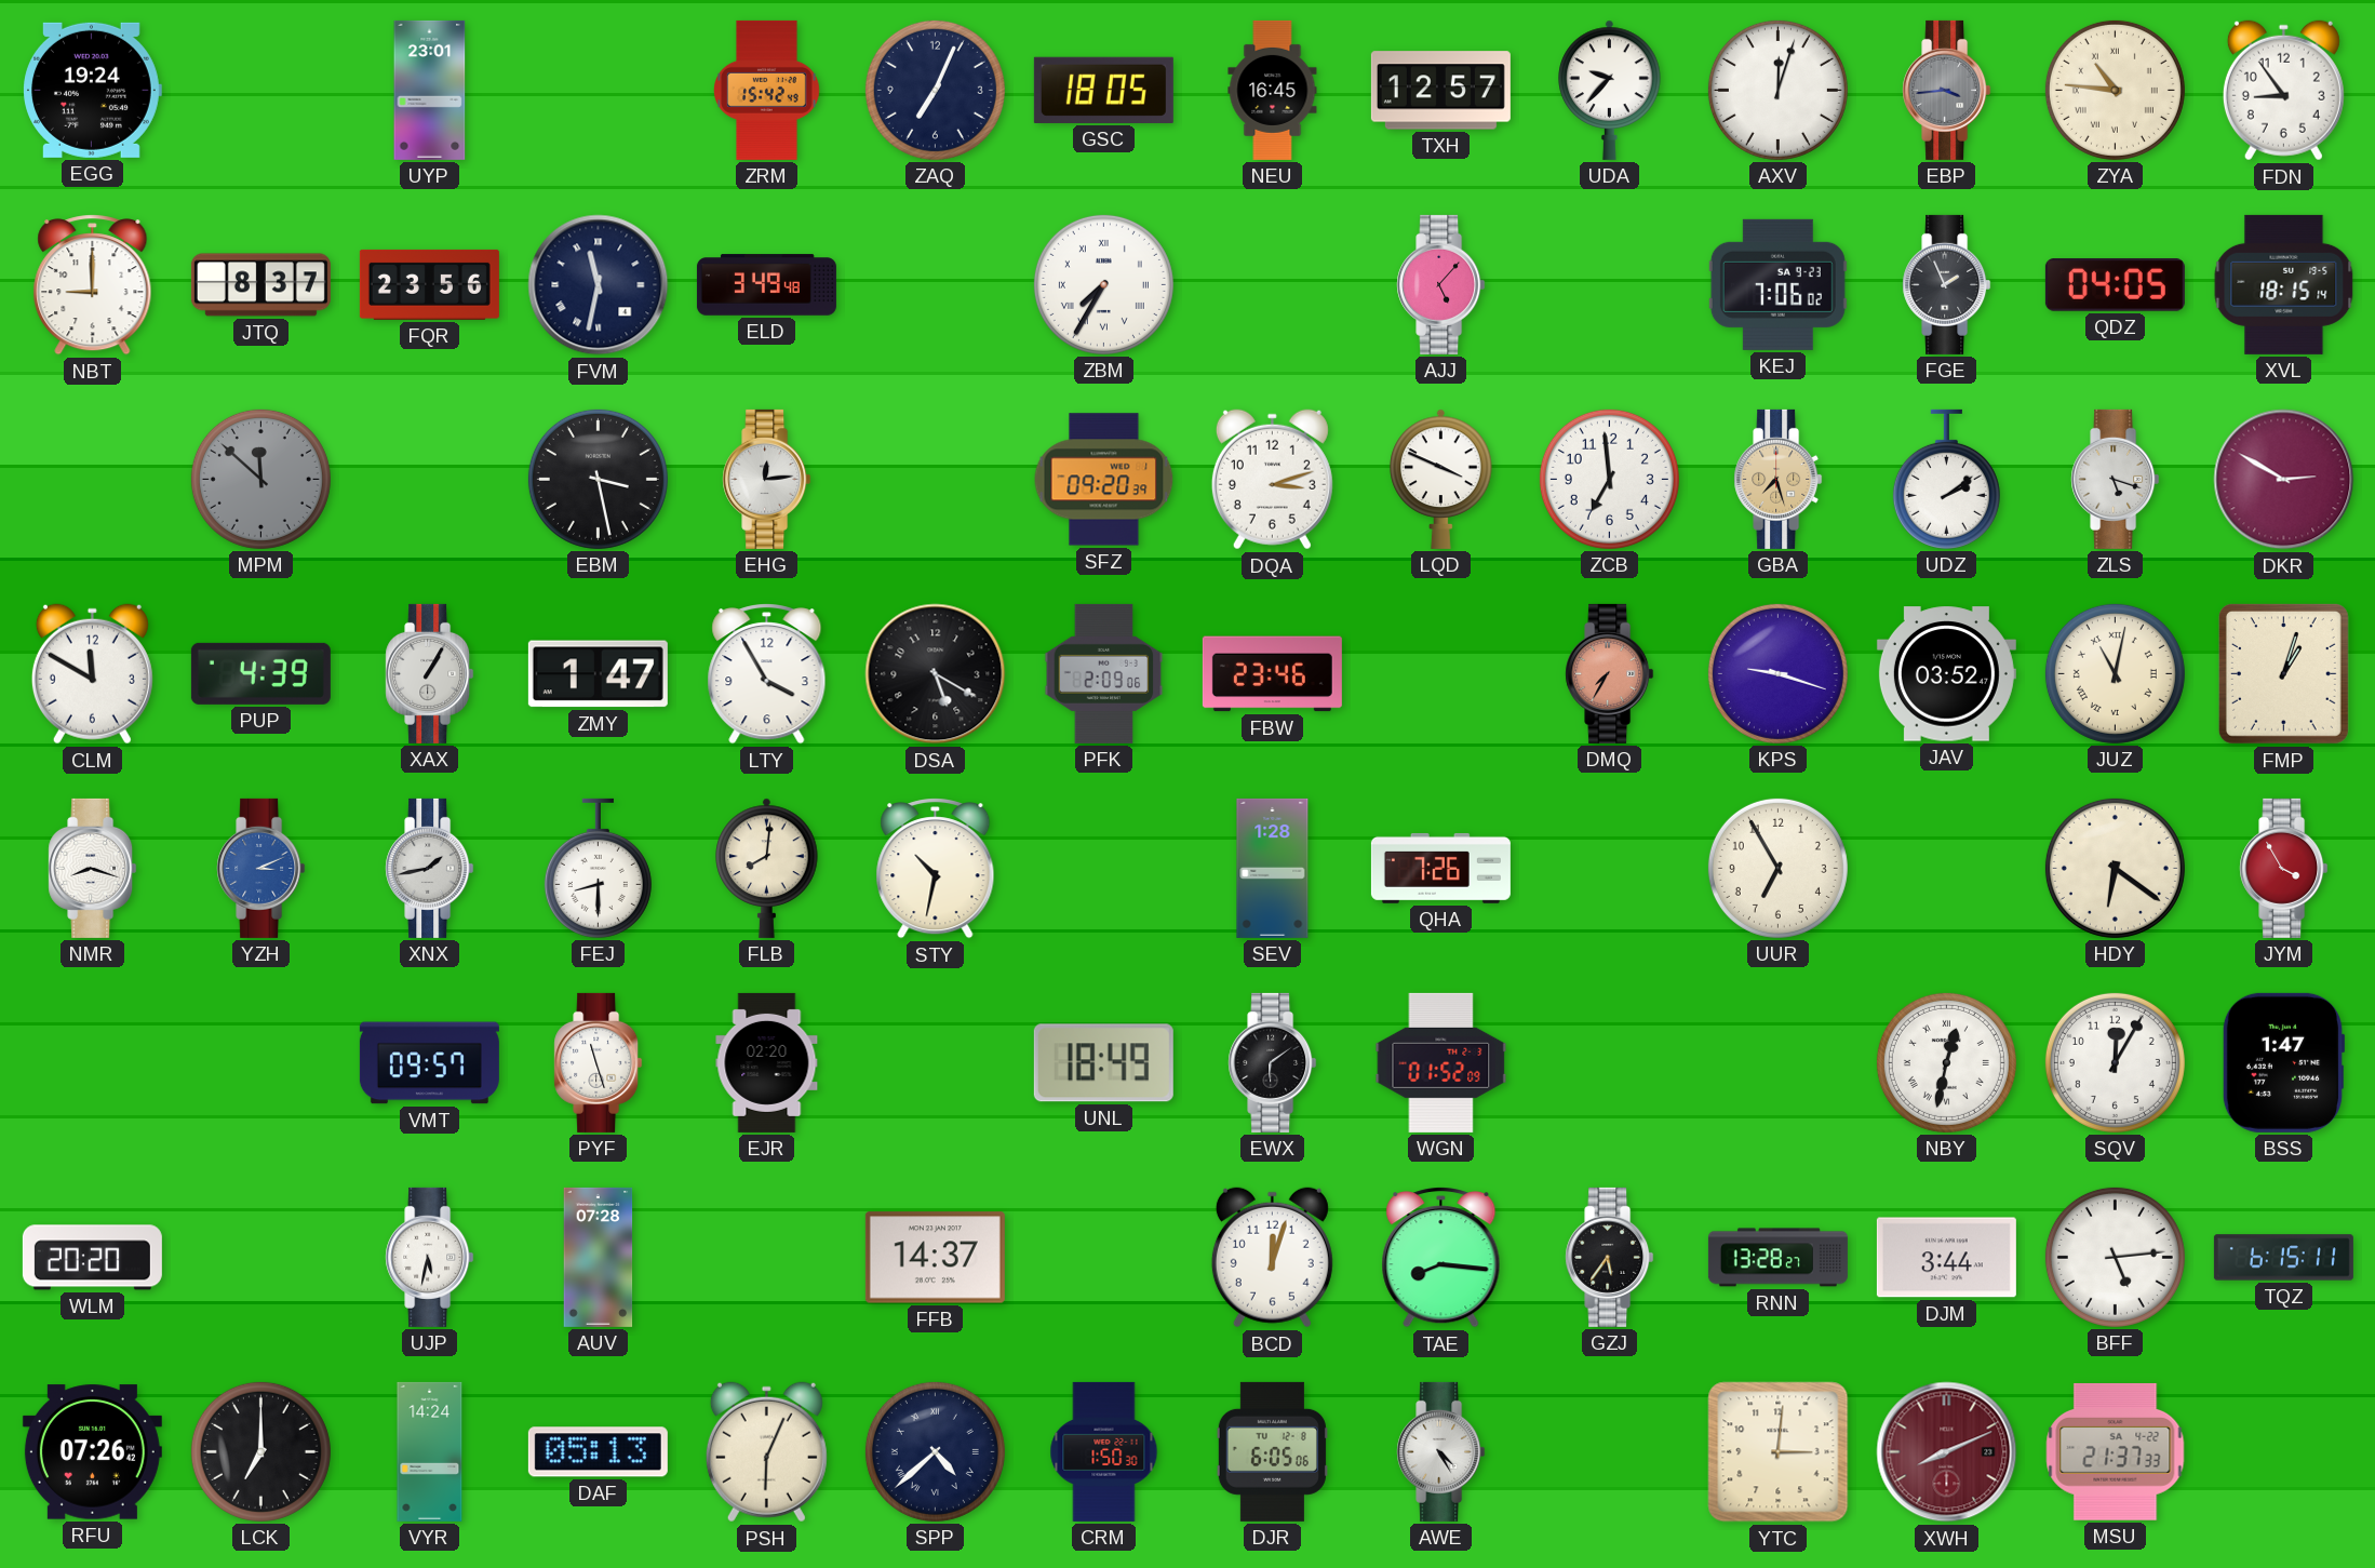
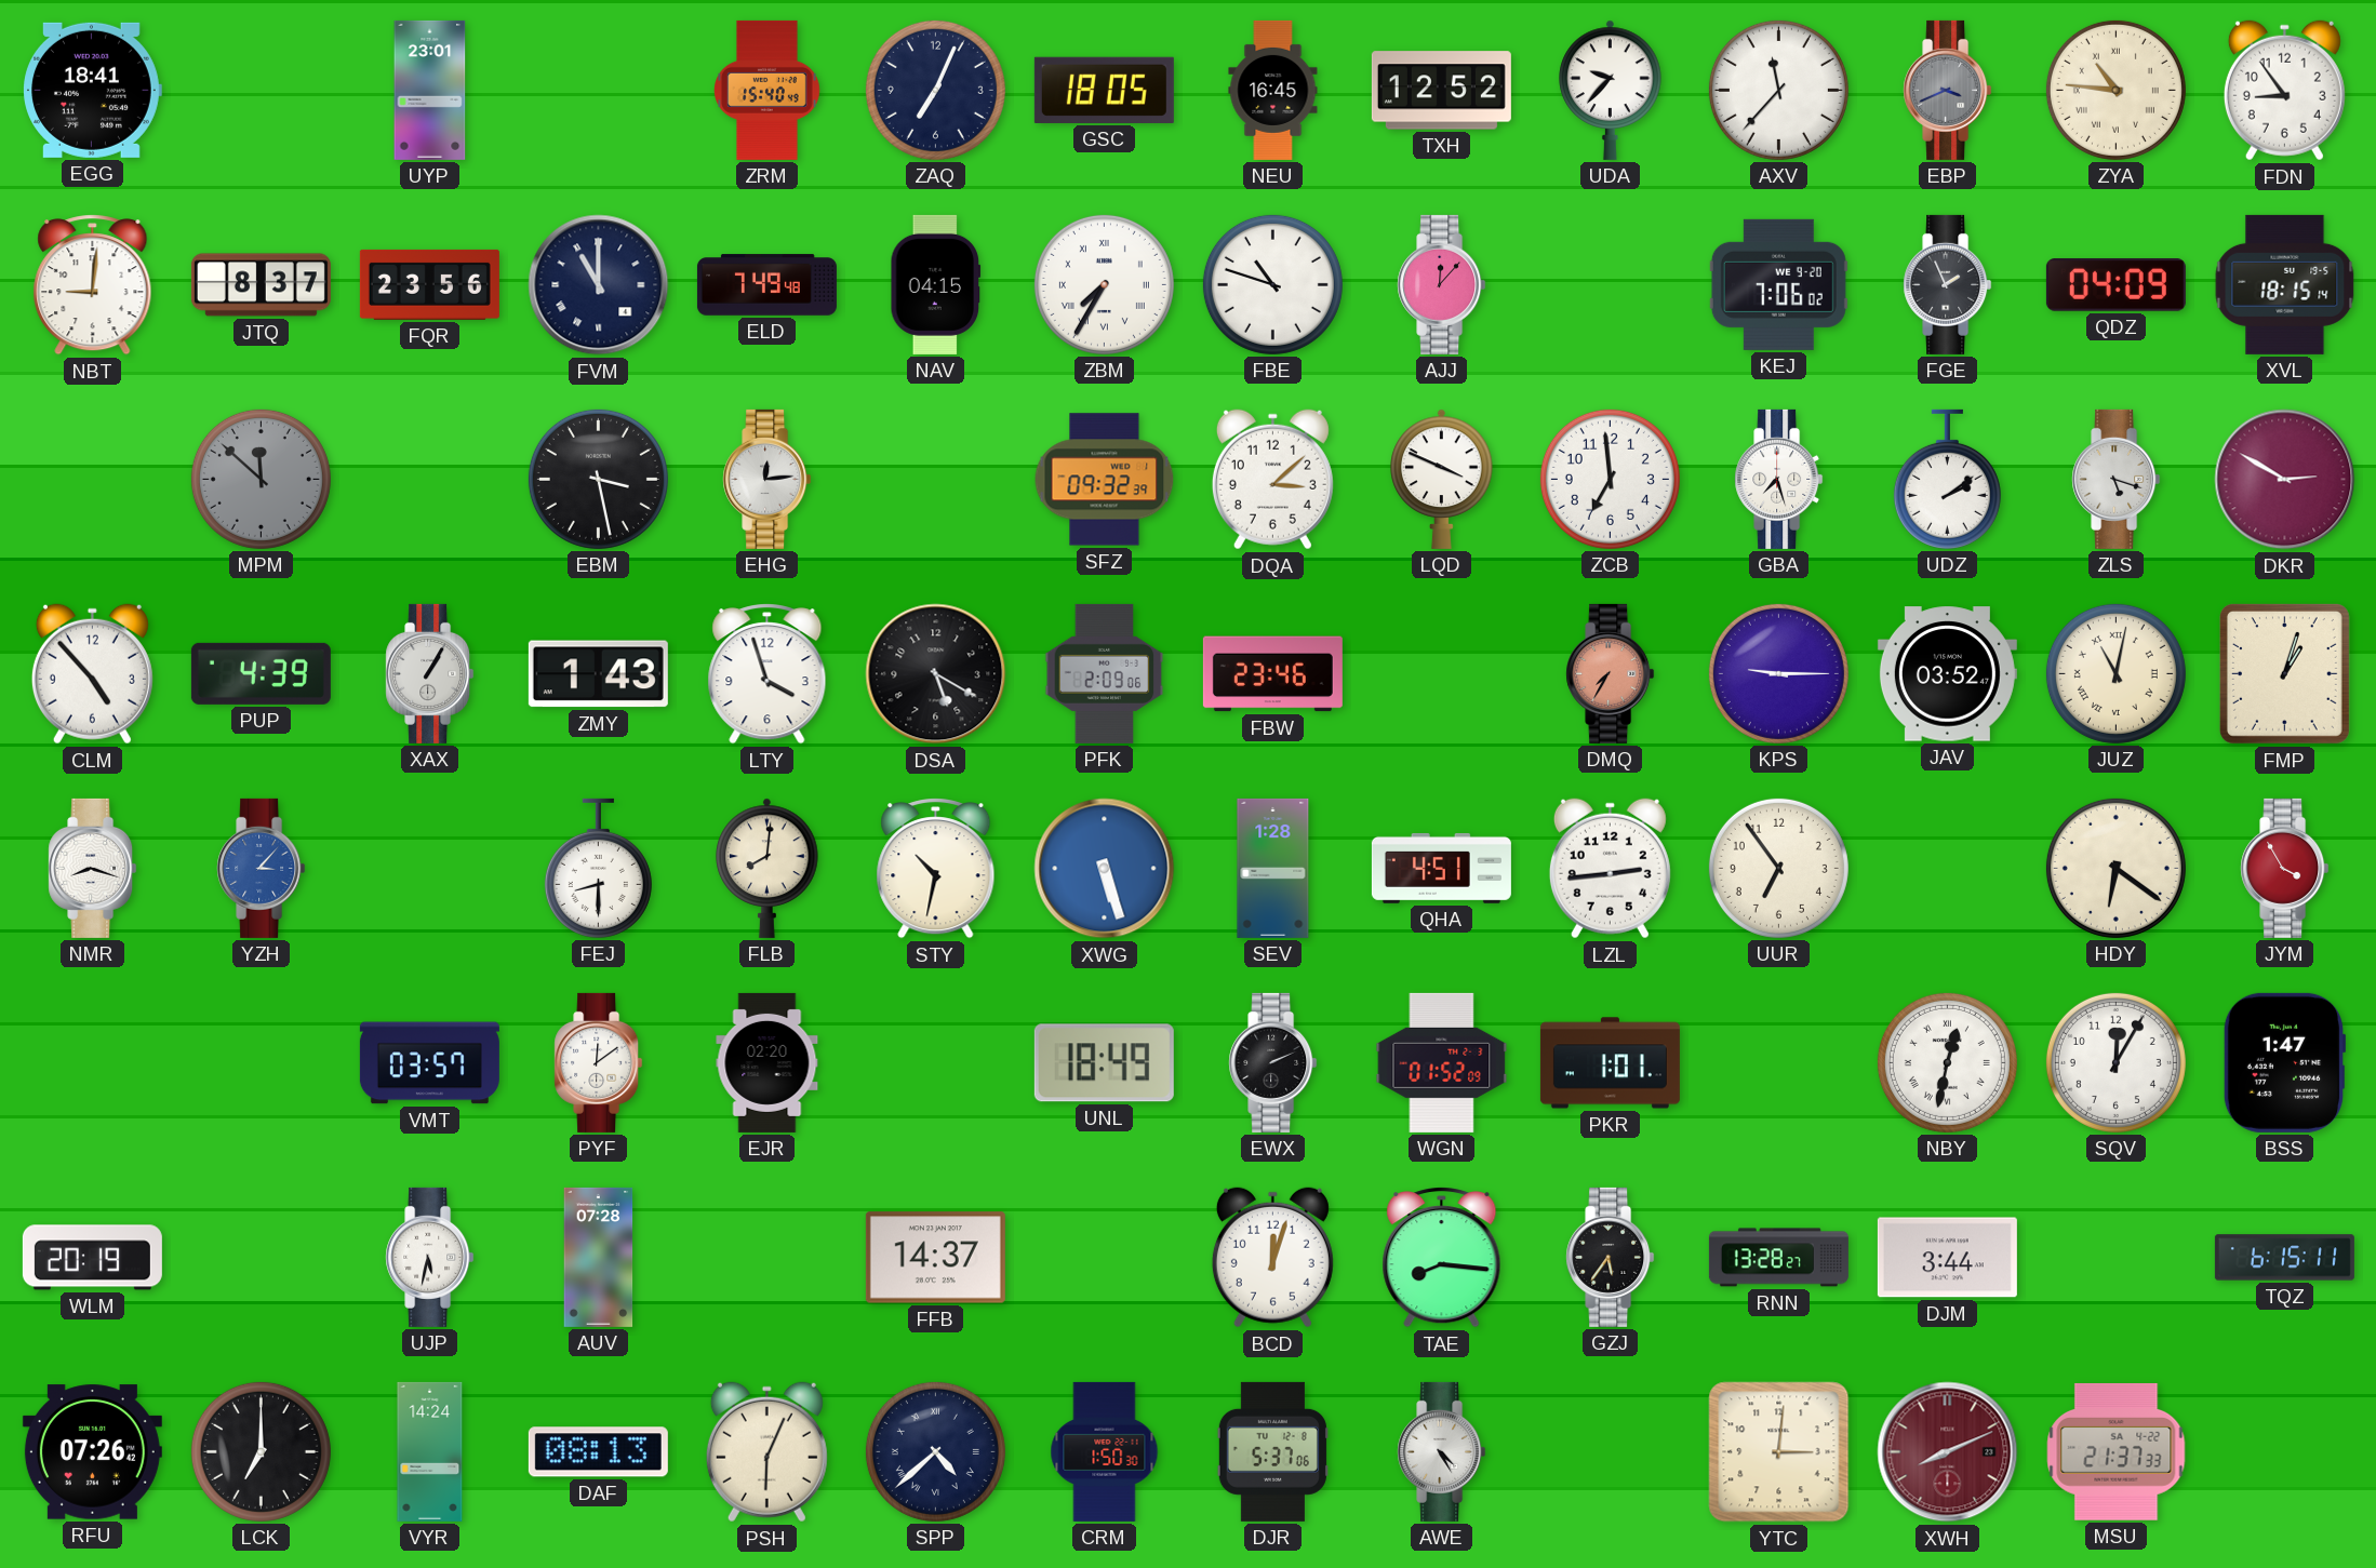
EGG: 19:24 -> 18:41
ZRM: 15:42 -> 15:40
TXH: 12:57 -> 12:52
AXV: 12:03 -> 11:37
EBP: 3:44 -> 3:41
NBT: 9:00 -> 9:01
FVM: 11:32 -> 11:00
ELD: 3:49 -> 7:49
NAV: none -> 04:15
FBE: none -> 10:48
AJJ: 5:07 -> 12:07
KEJ date: SA 9-23 -> WE 9-20
QDZ: 04:05 -> 04:09
SFZ: 09:20 -> 09:32
DQA: 3:12 -> 3:08
GBA dial: champagne -> white
CLM: 11:50 -> 4:53
ZMY: 1:47 -> 1:43
LTY: 3:55 -> 3:57
KPS: 9:18 -> 9:15
YZH: 3:11 -> 3:07
XNX: 1:43 -> none
XWG: none -> 5:27
QHA: 7:26 -> 4:51
LZL: none -> 2:44
UUR: 6:55 -> 6:54
VMT: 09:57 -> 03:57
PYF: 11:27 -> 12:09
EWX: 6:09 -> 2:11
PKR: none -> 1:01
WLM: 20:20 -> 20:19
BFF: 5:14 -> none
DAF: 05:13 -> 08:13
DJR: 6:05 -> 5:37
